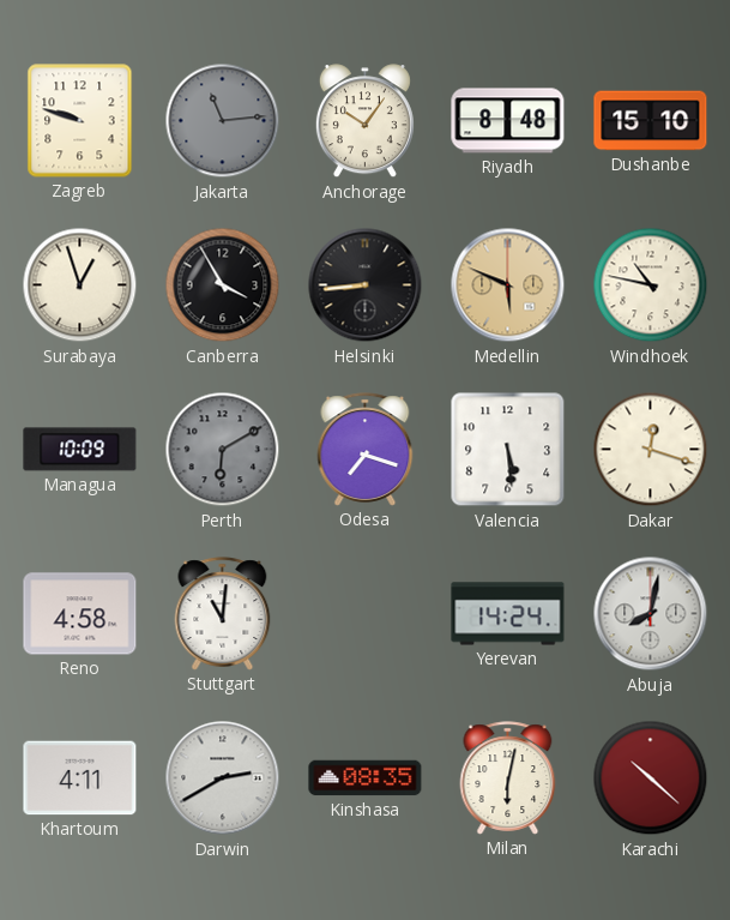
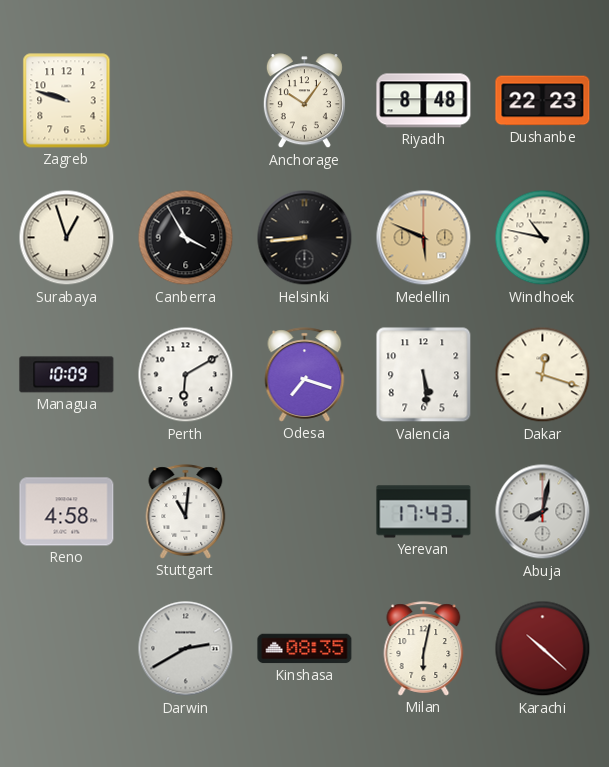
Jakarta: 11:14 -> none
Dushanbe: 15:10 -> 22:23
Perth dial: grey -> white
Yerevan: 14:24 -> 17:43
Khartoum: 4:11 -> none
